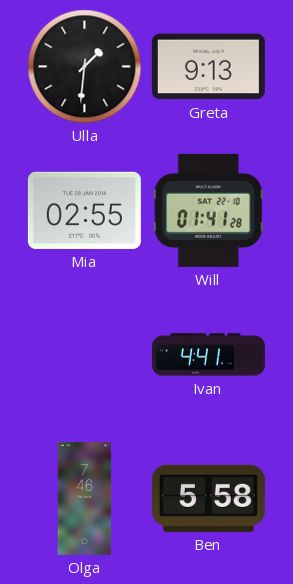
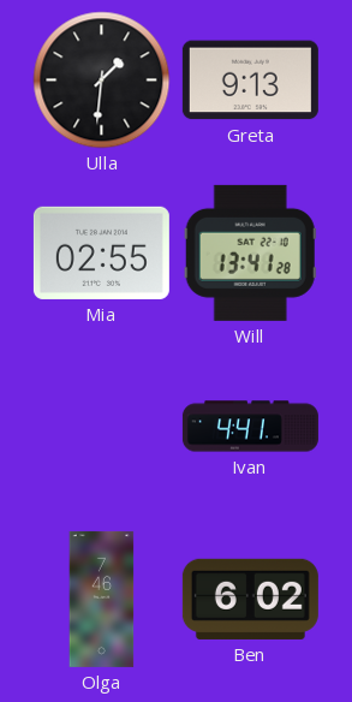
Will: 01:41 -> 13:41
Ben: 5:58 -> 6:02
